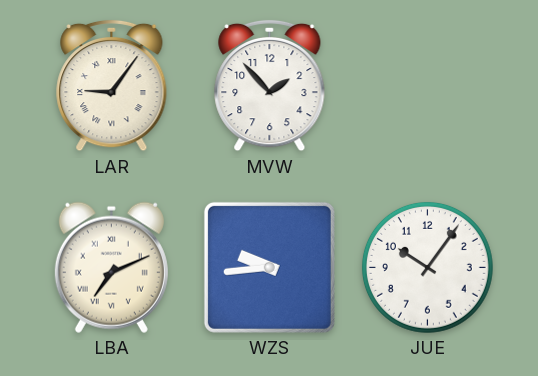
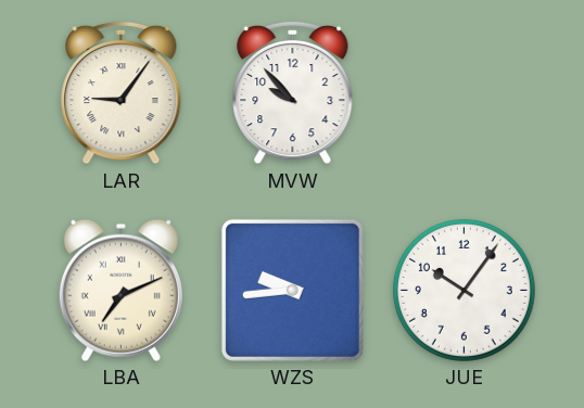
MVW: 1:53 -> 9:53
